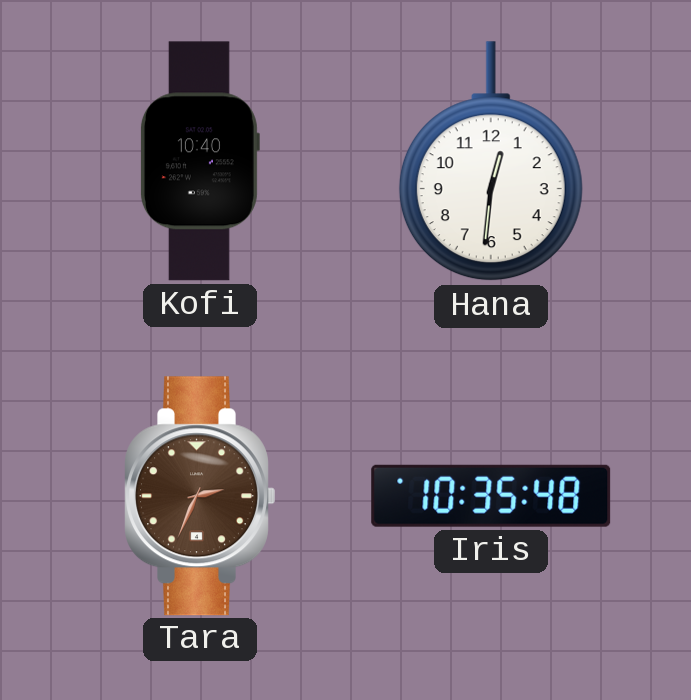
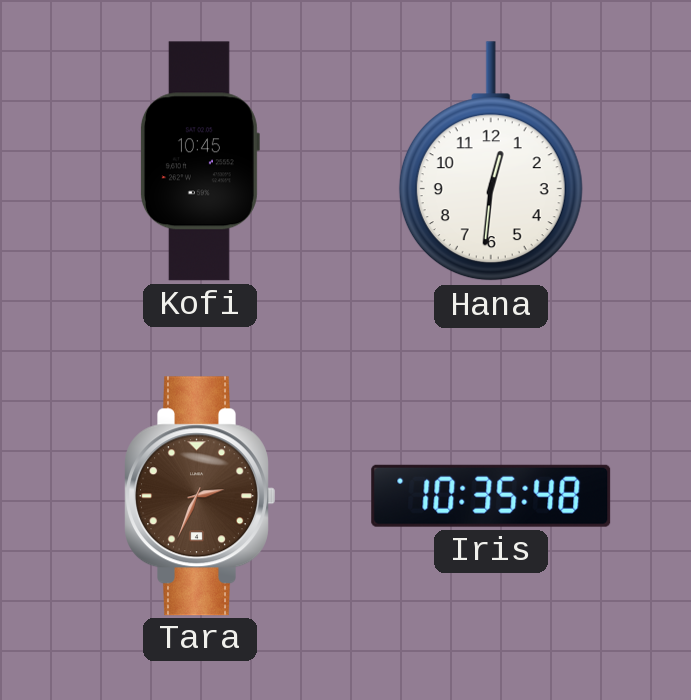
Kofi: 10:40 -> 10:45
